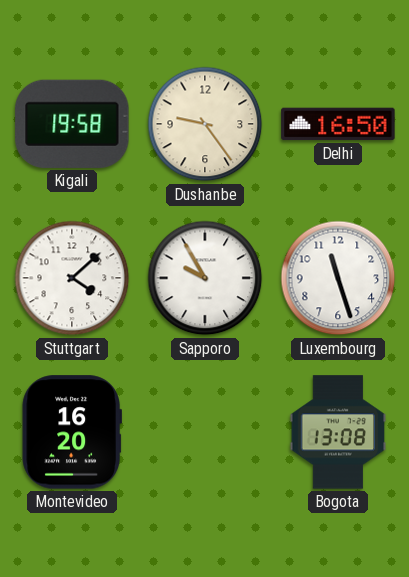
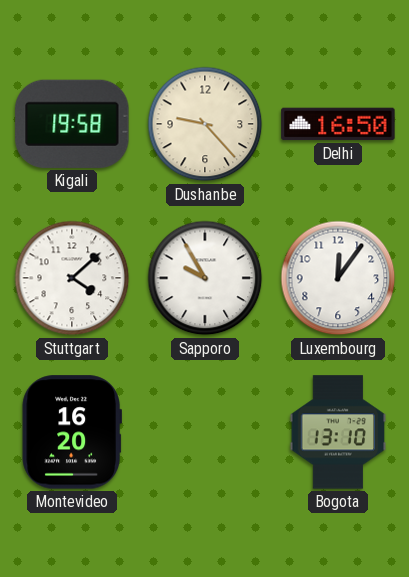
Dushanbe: 9:24 -> 9:23
Luxembourg: 11:27 -> 12:06
Bogota: 13:08 -> 13:10
